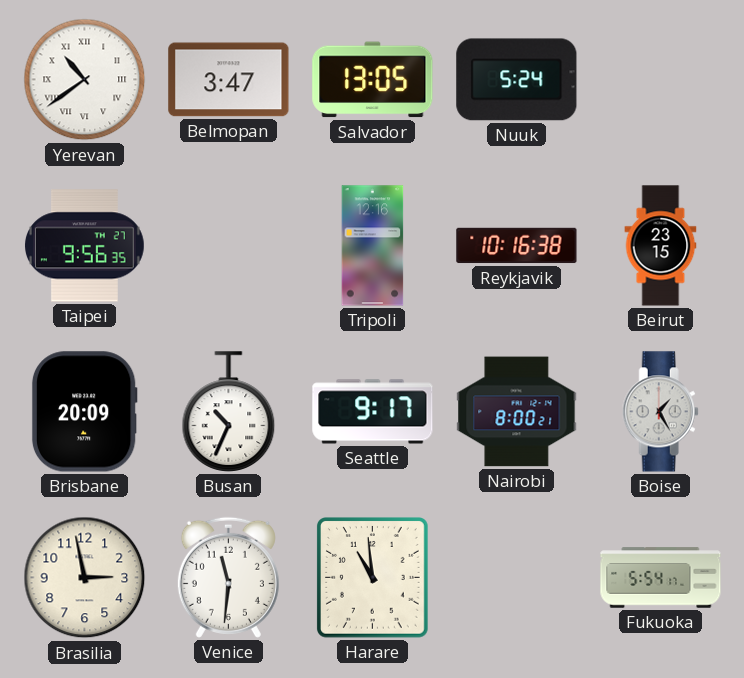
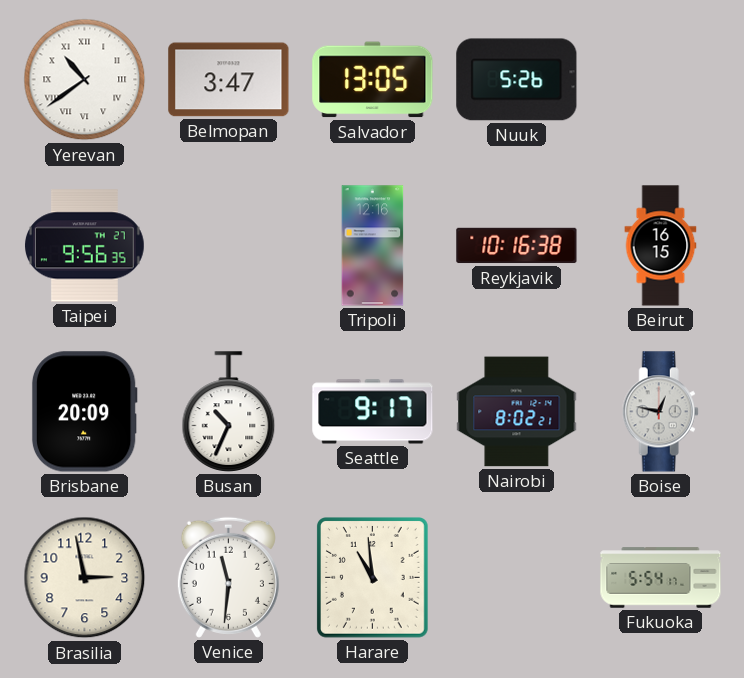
Nuuk: 5:24 -> 5:26
Beirut: 23:15 -> 16:15
Nairobi: 8:00 -> 8:02
Boise: 1:25 -> 12:47
